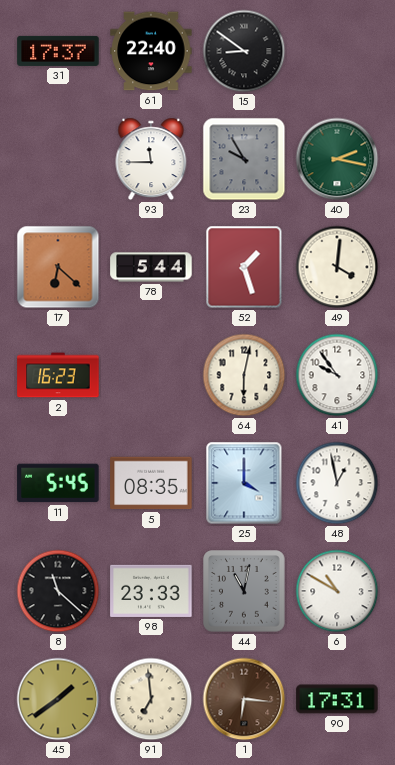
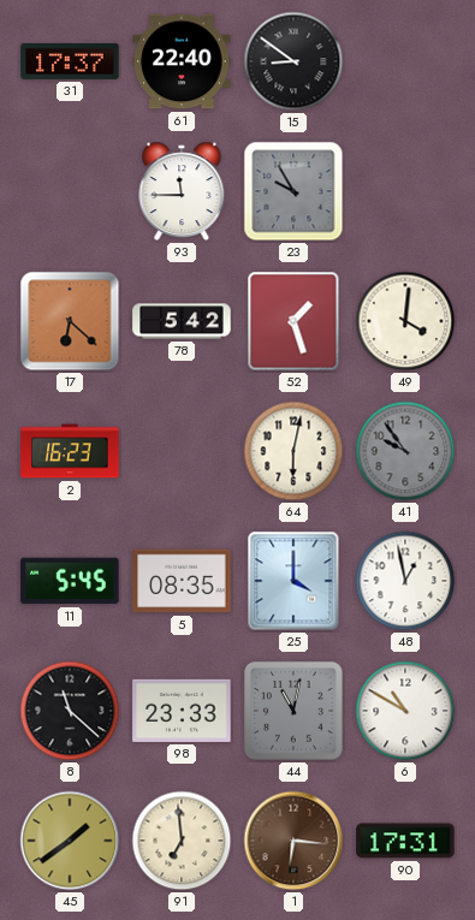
40: 2:17 -> none
78: 5:44 -> 5:42
41 dial: white -> grey
